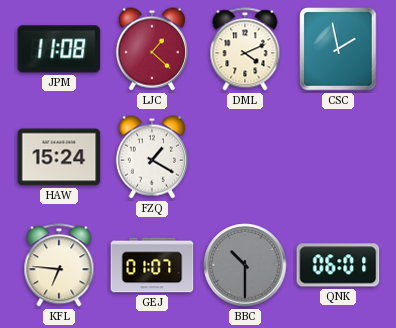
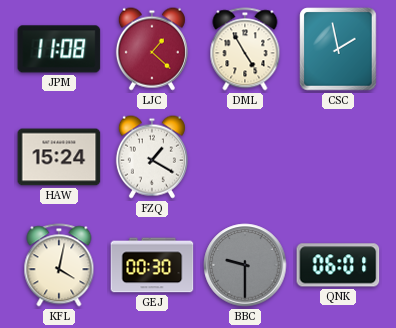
DML: 4:11 -> 4:55
KFL: 6:46 -> 4:02
GEJ: 01:07 -> 00:30
BBC: 10:30 -> 9:30
